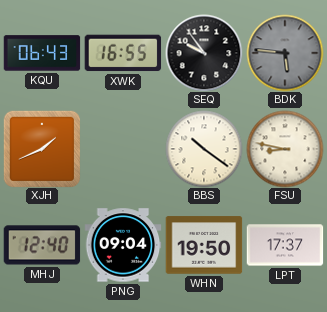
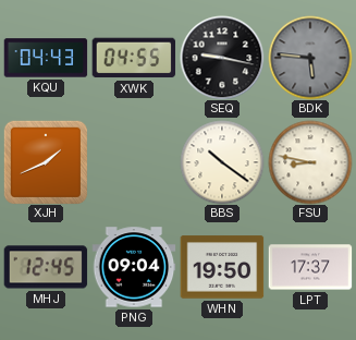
KQU: 06:43 -> 04:43
XWK: 16:55 -> 04:55
SEQ: 9:54 -> 9:17
MHJ: 12:40 -> 12:45
